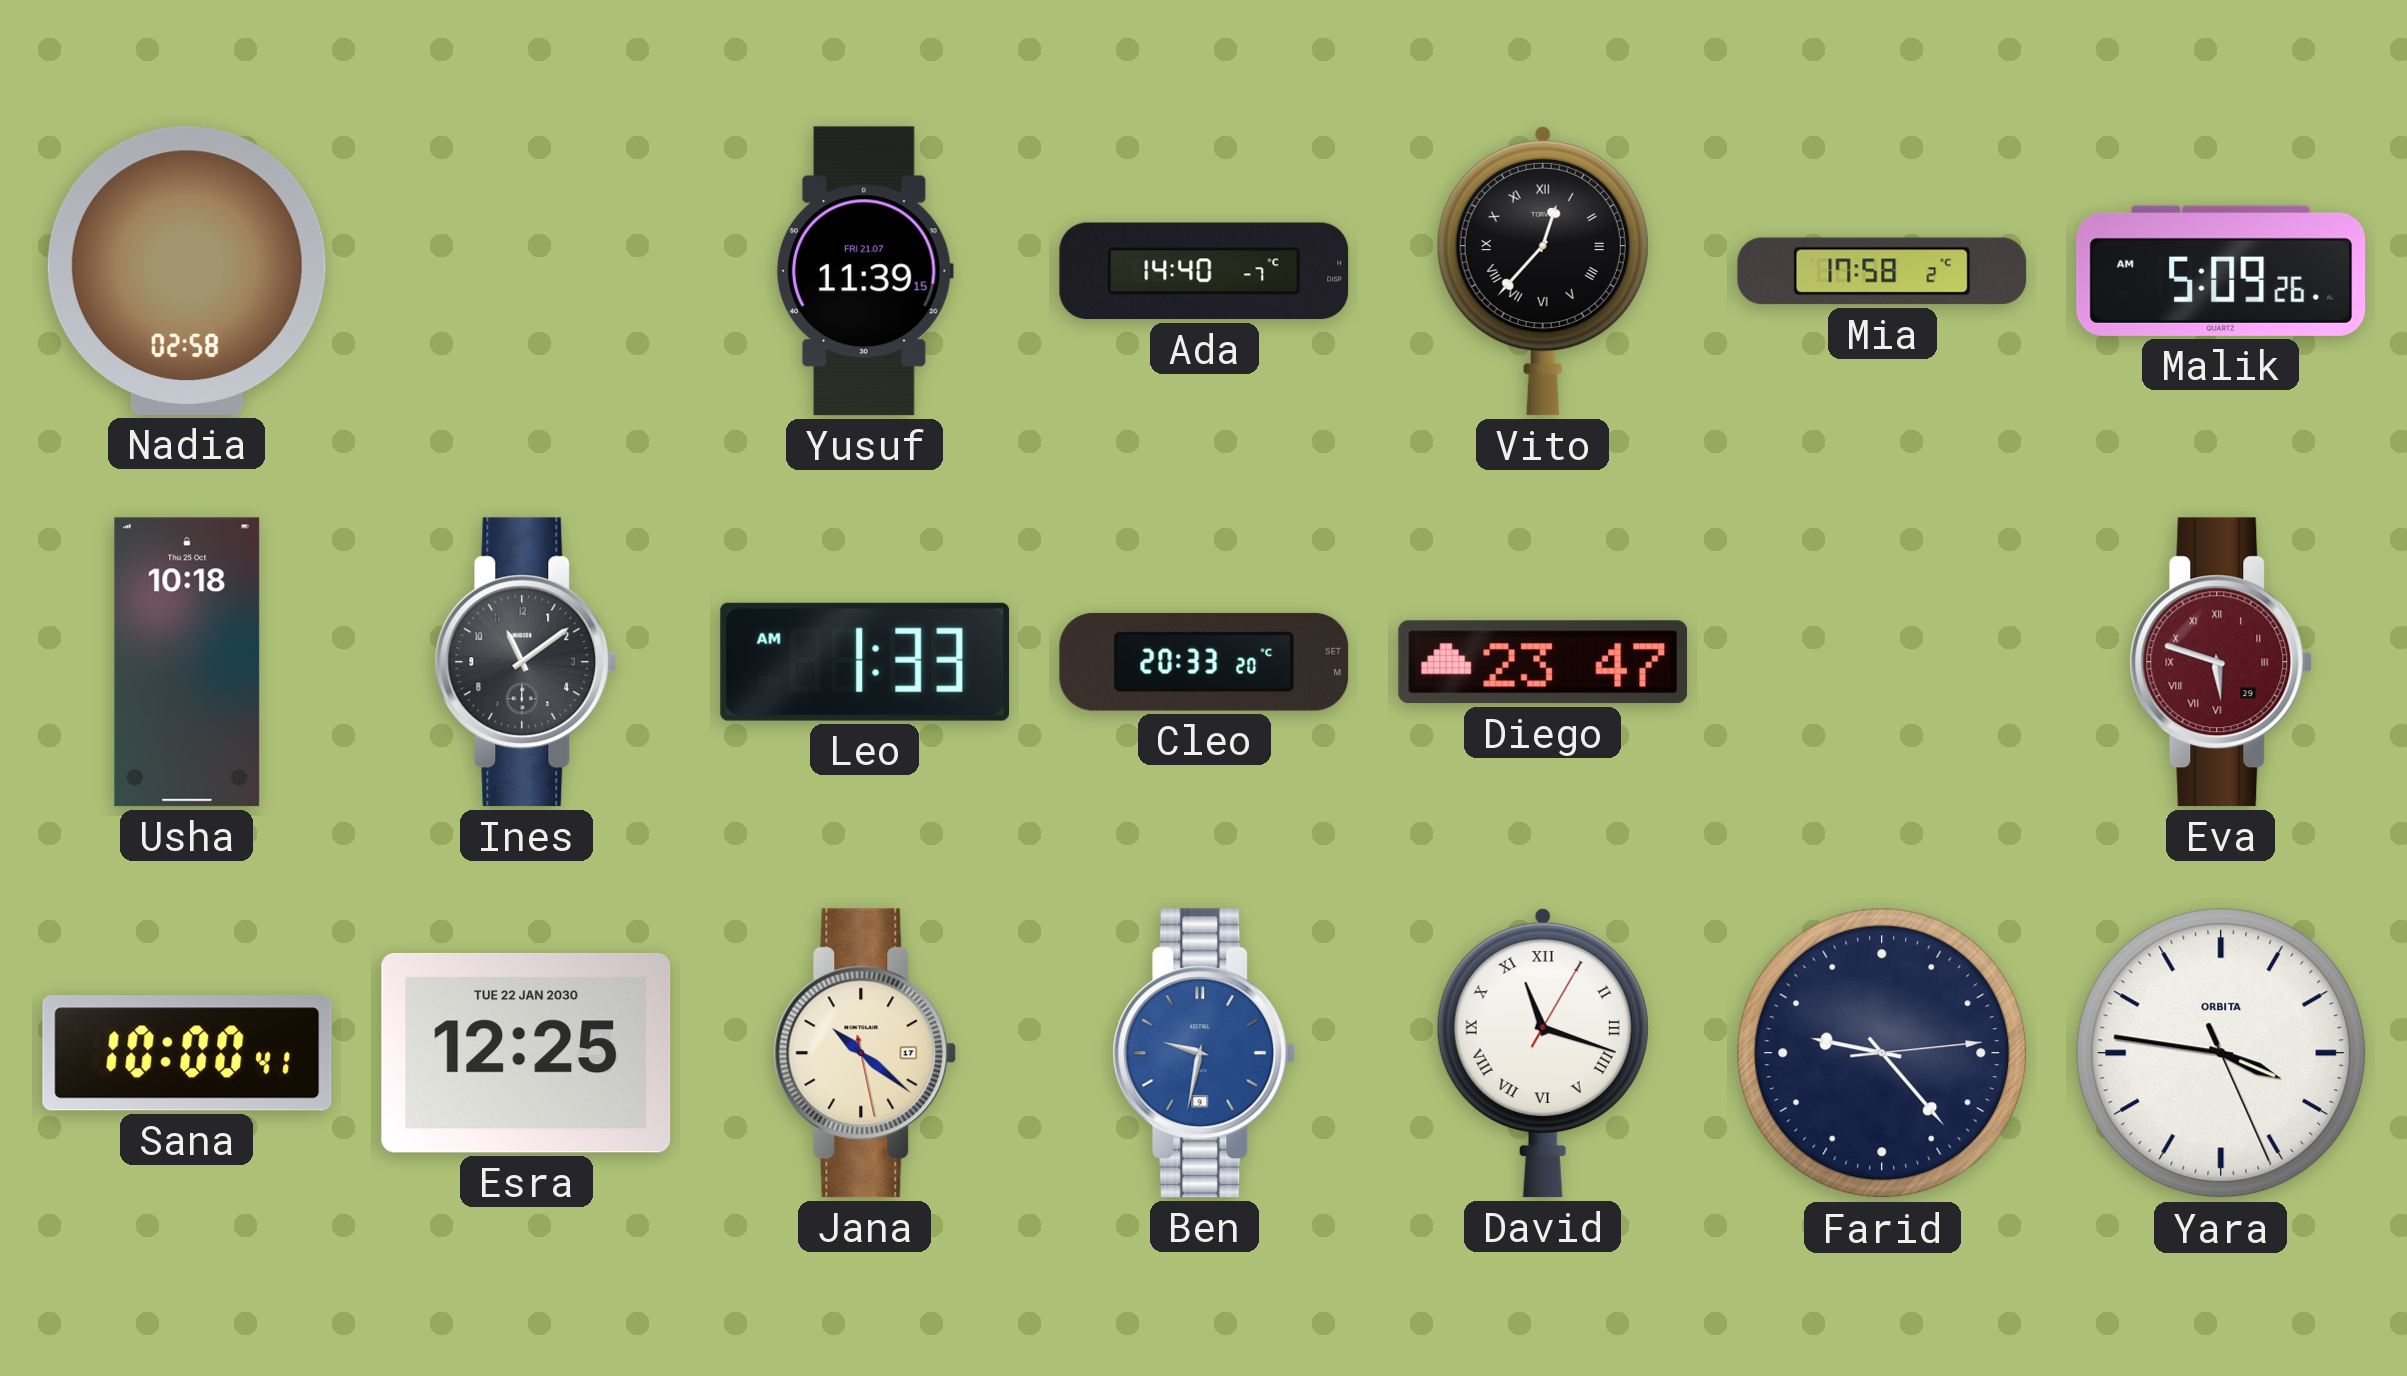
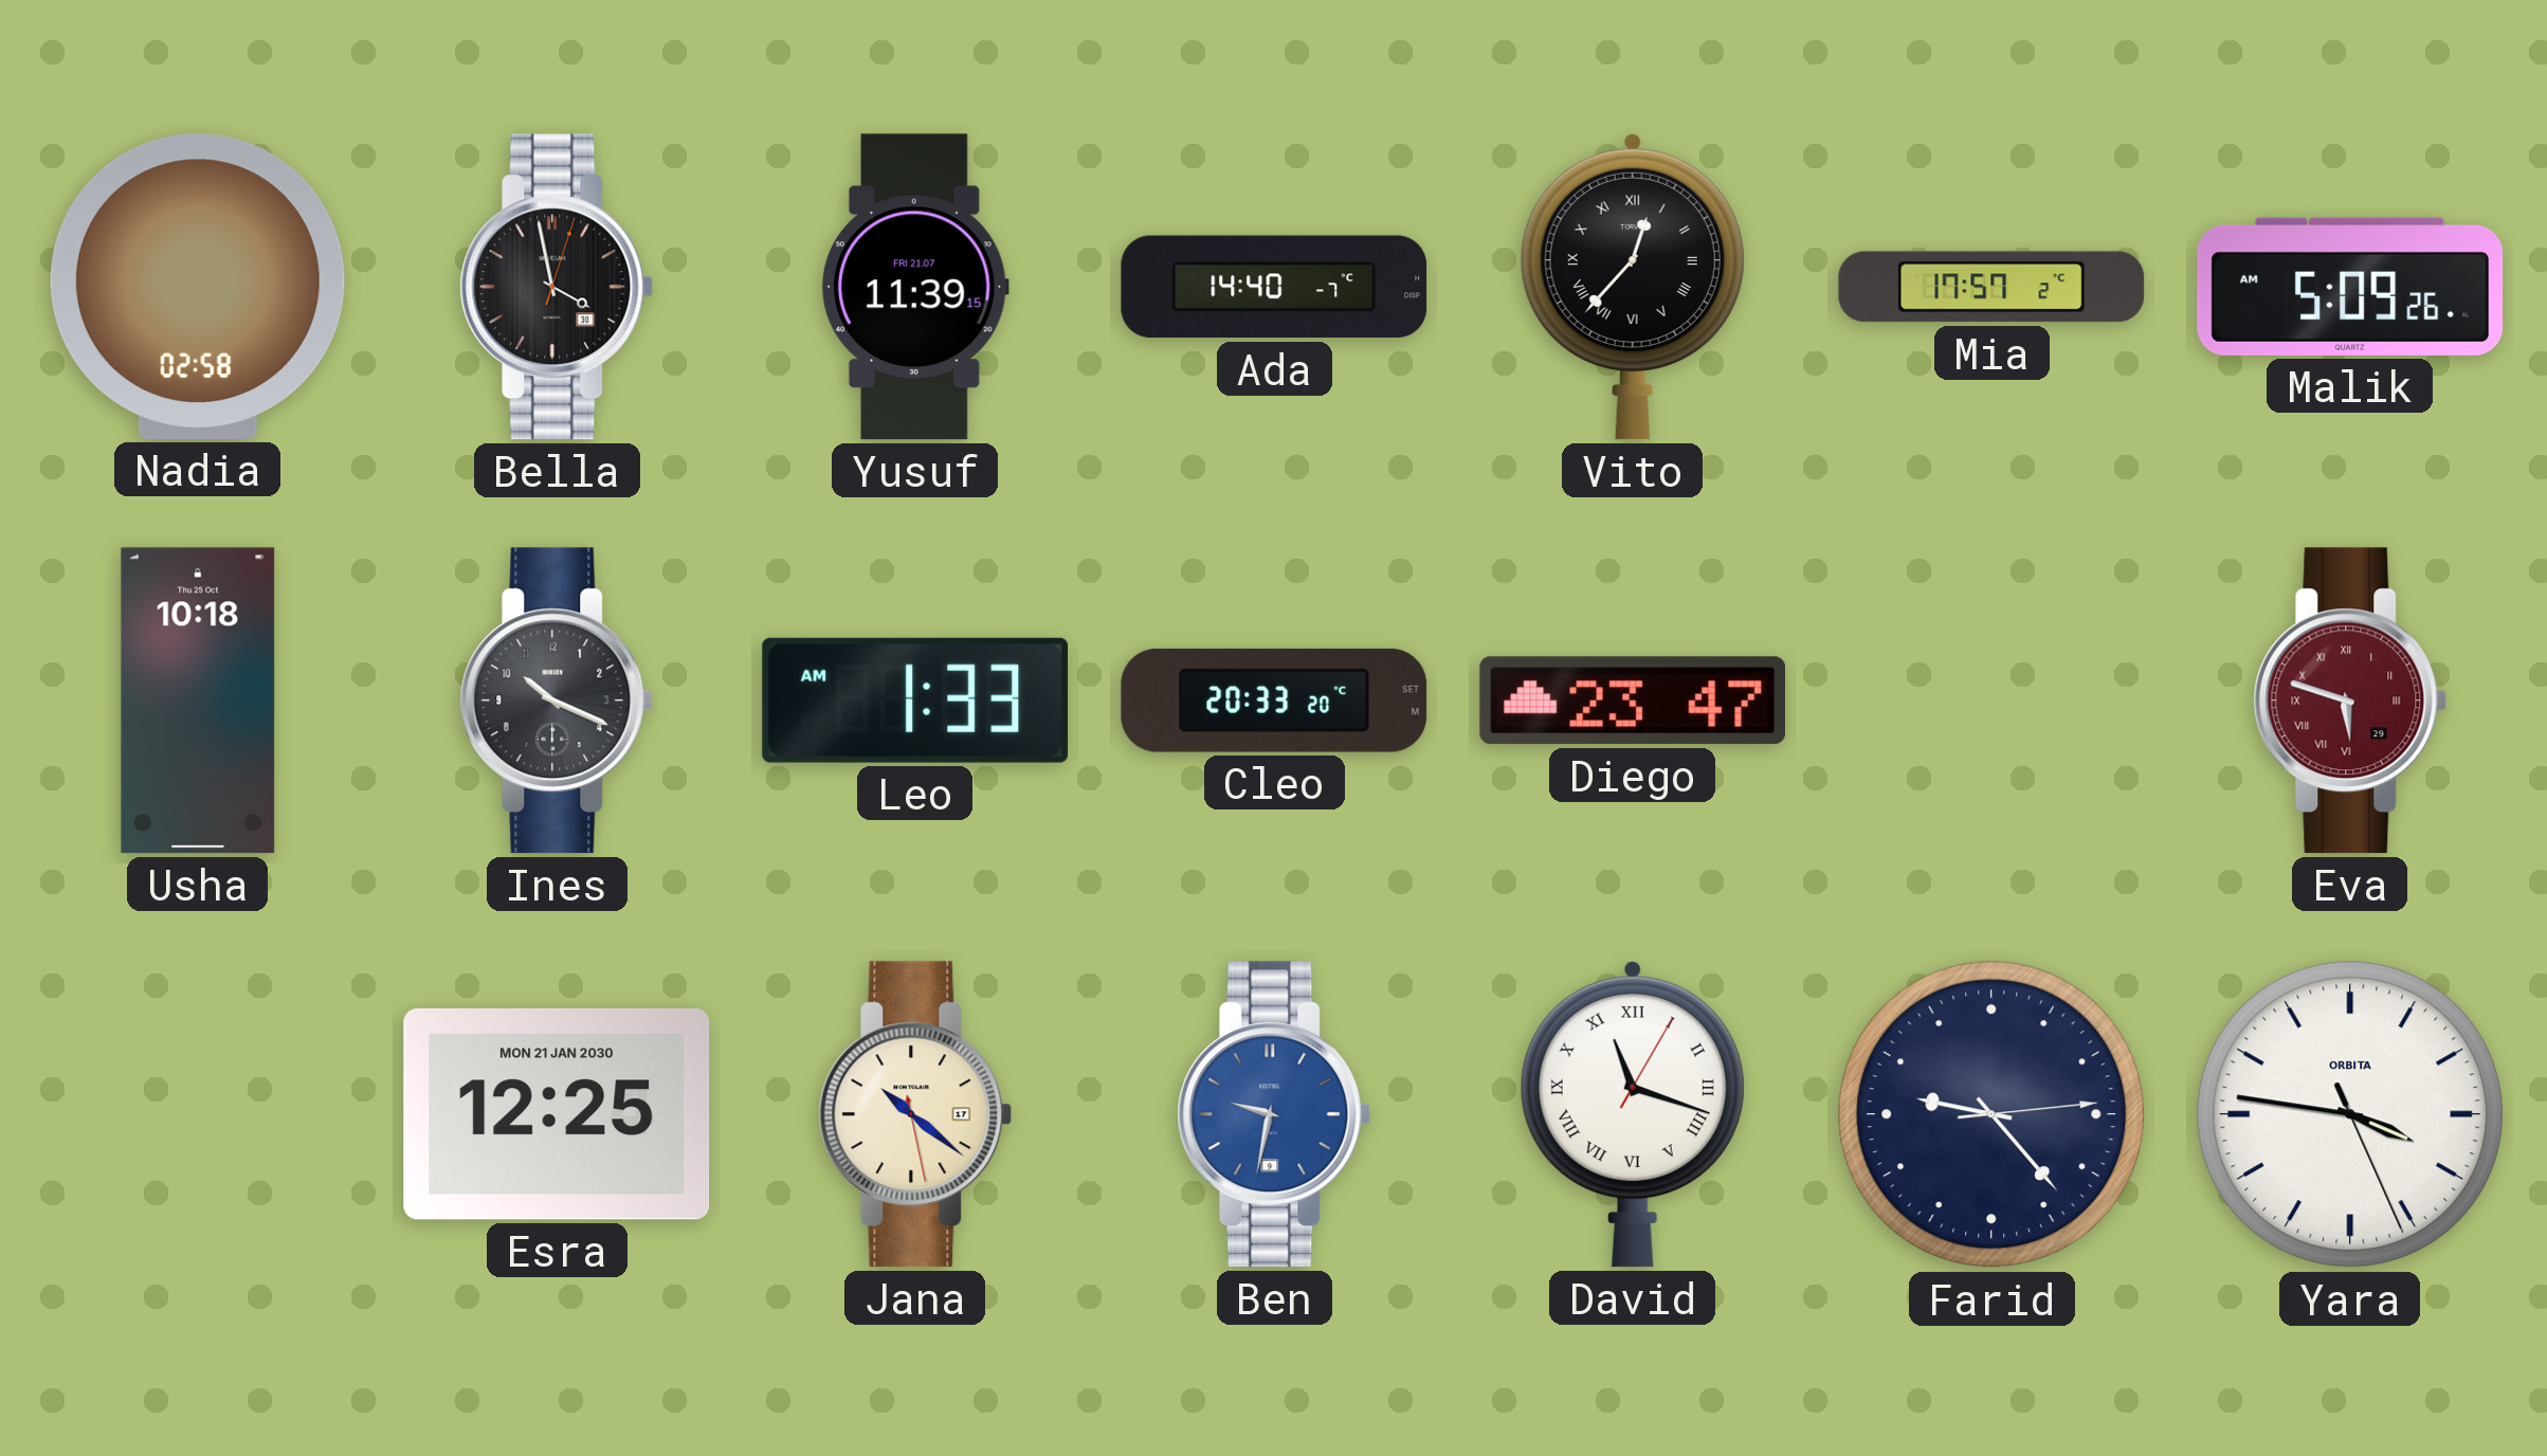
Bella: none -> 3:58
Mia: 17:58 -> 17:57
Ines: 11:09 -> 10:19
Sana: 10:00 -> none
Esra date: TUE 22 JAN 2030 -> MON 21 JAN 2030
